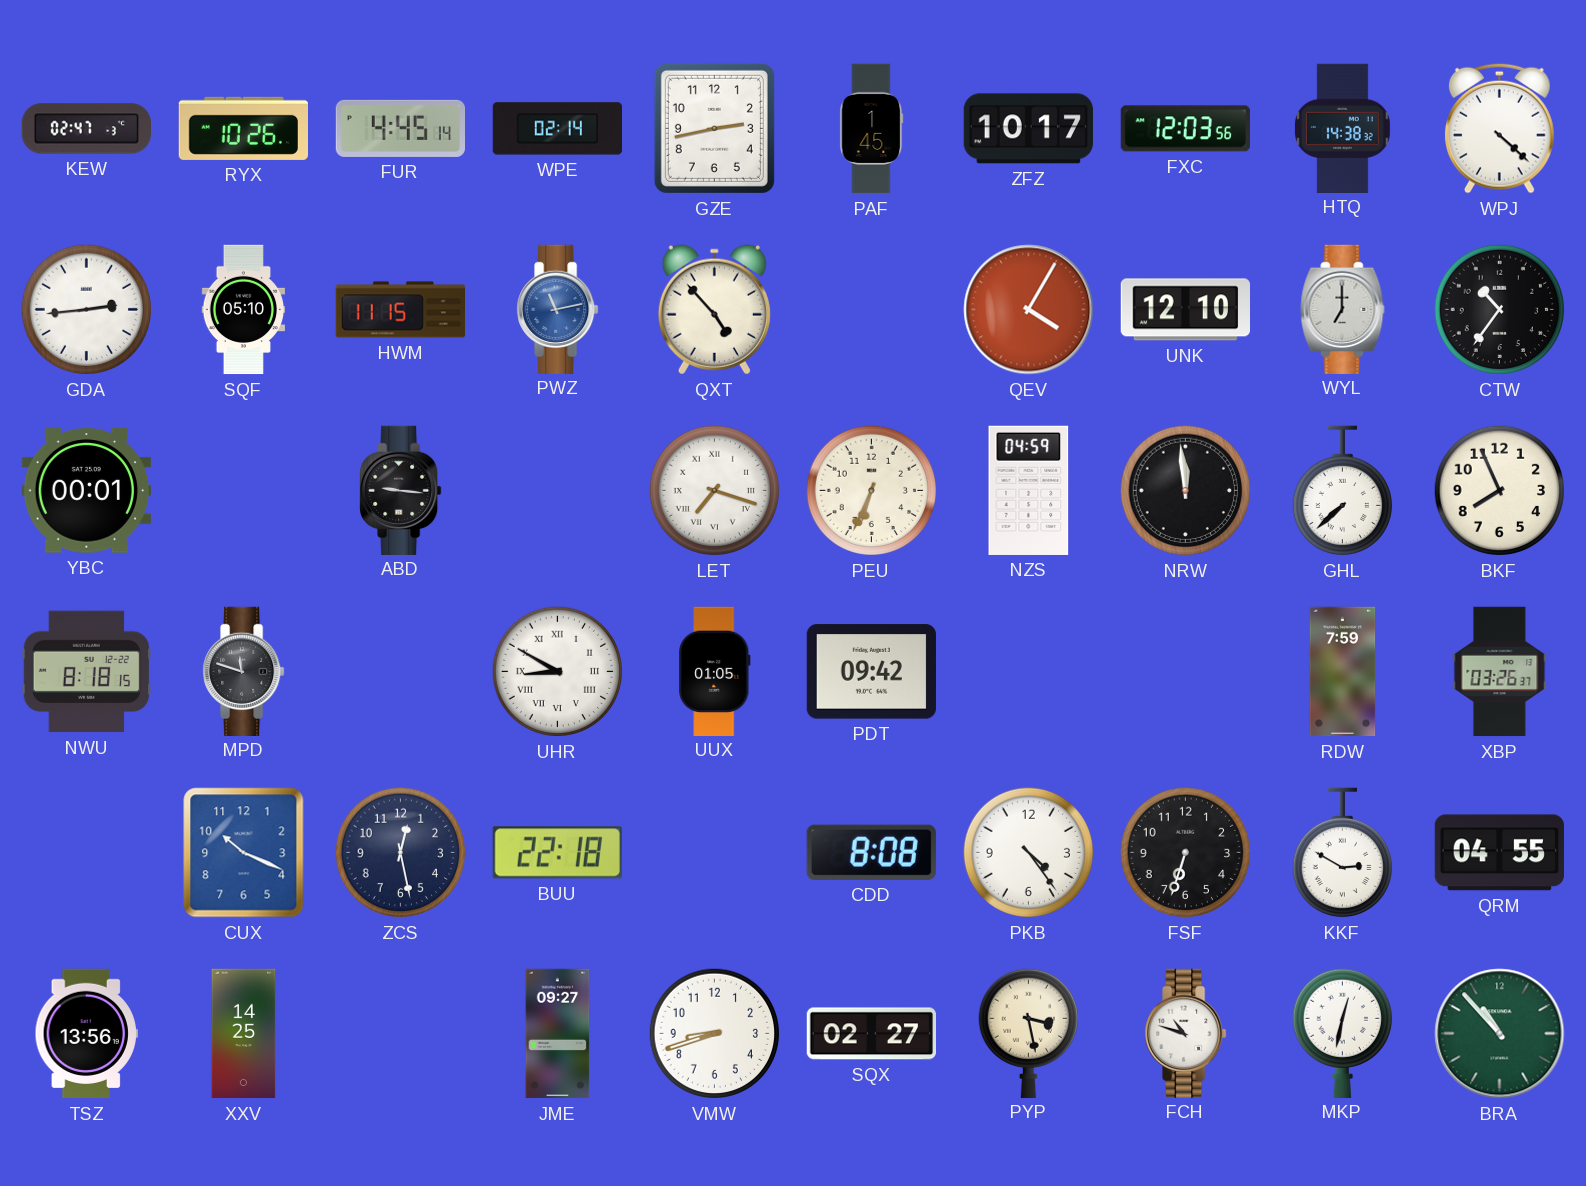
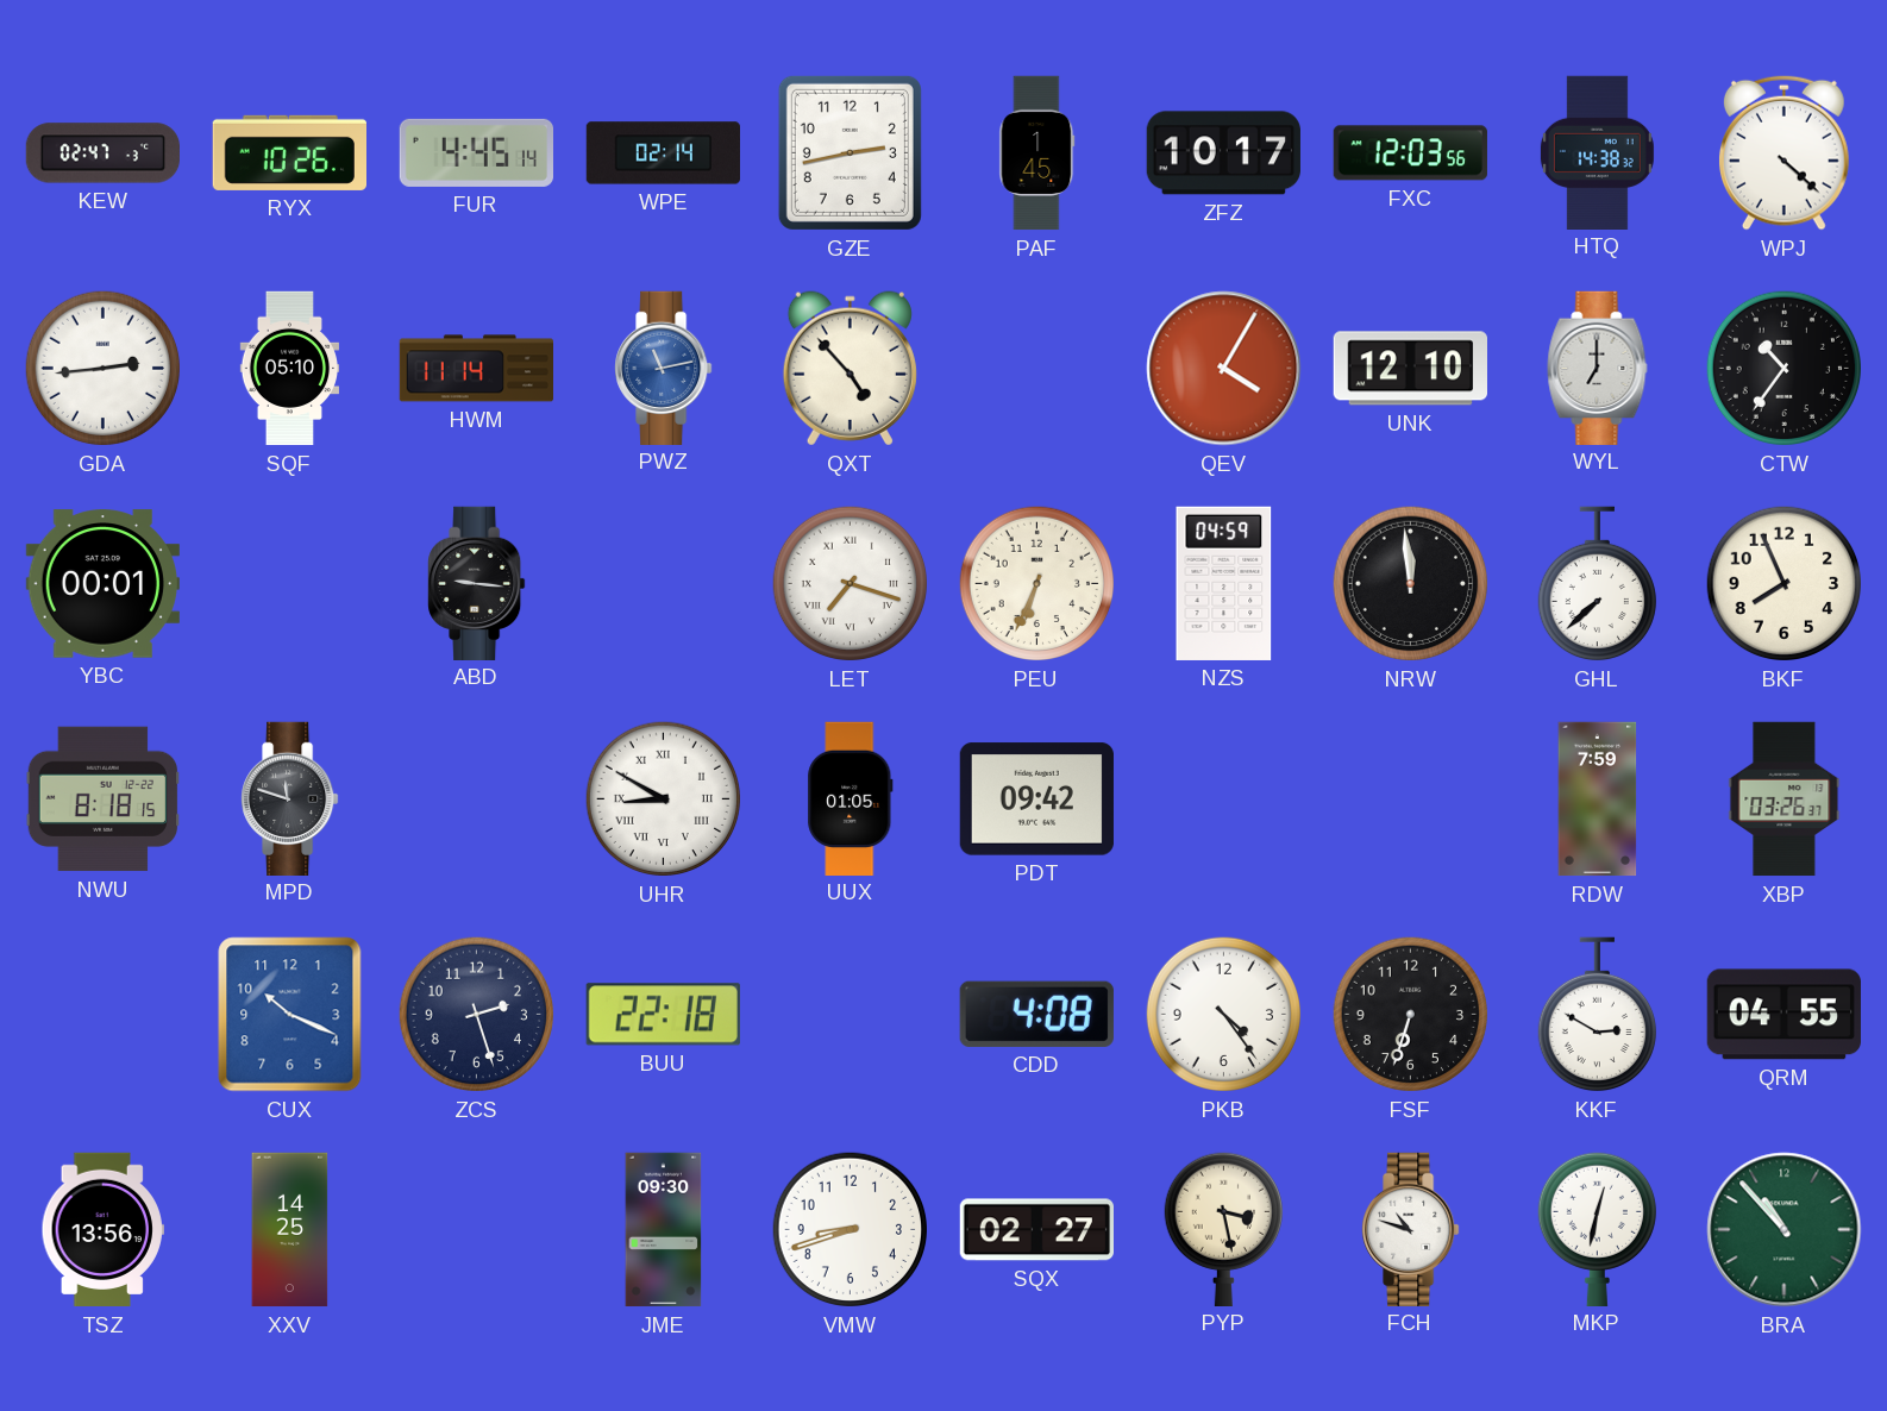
HWM: 11:15 -> 11:14
ZCS: 12:28 -> 2:27
CDD: 8:08 -> 4:08
JME: 09:27 -> 09:30
